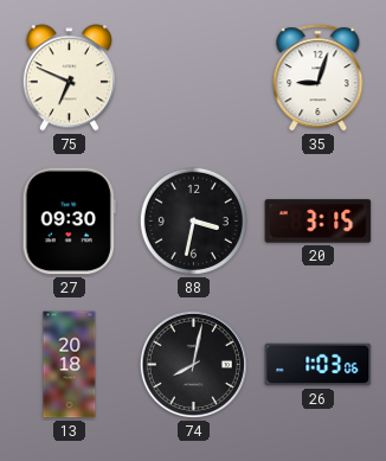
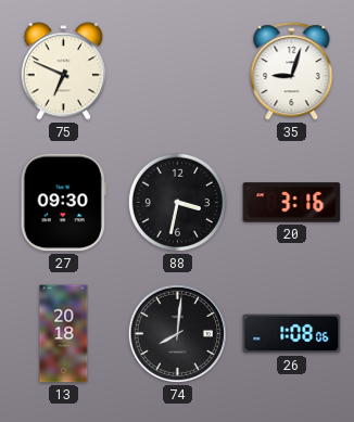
20: 3:15 -> 3:16
74: 8:02 -> 8:01
26: 1:03 -> 1:08
